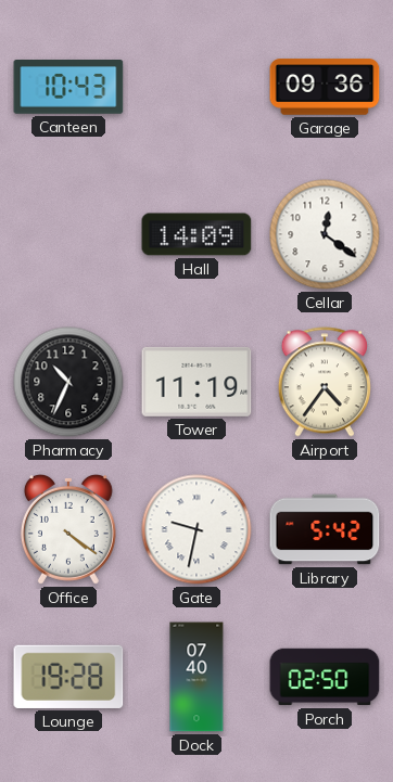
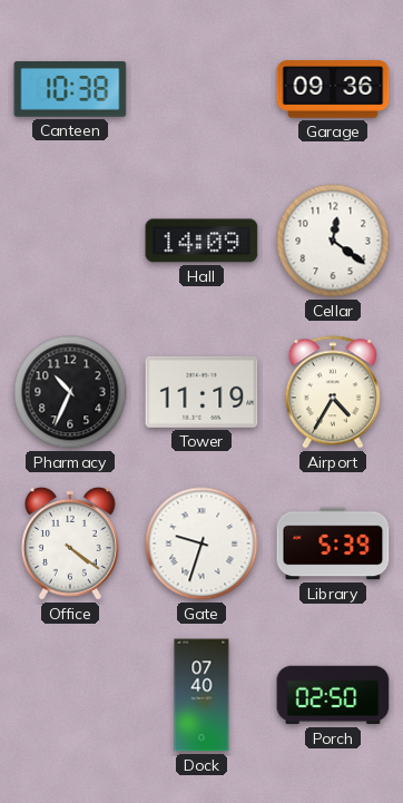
Canteen: 10:43 -> 10:38
Airport: 4:36 -> 4:35
Gate: 9:32 -> 9:33
Library: 5:42 -> 5:39
Lounge: 19:28 -> none
